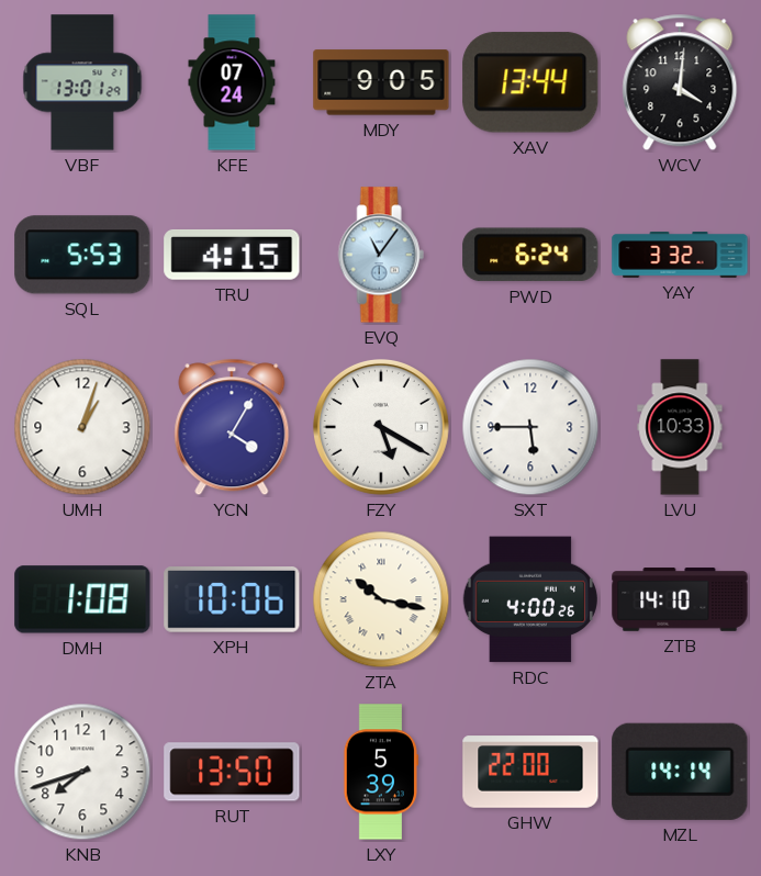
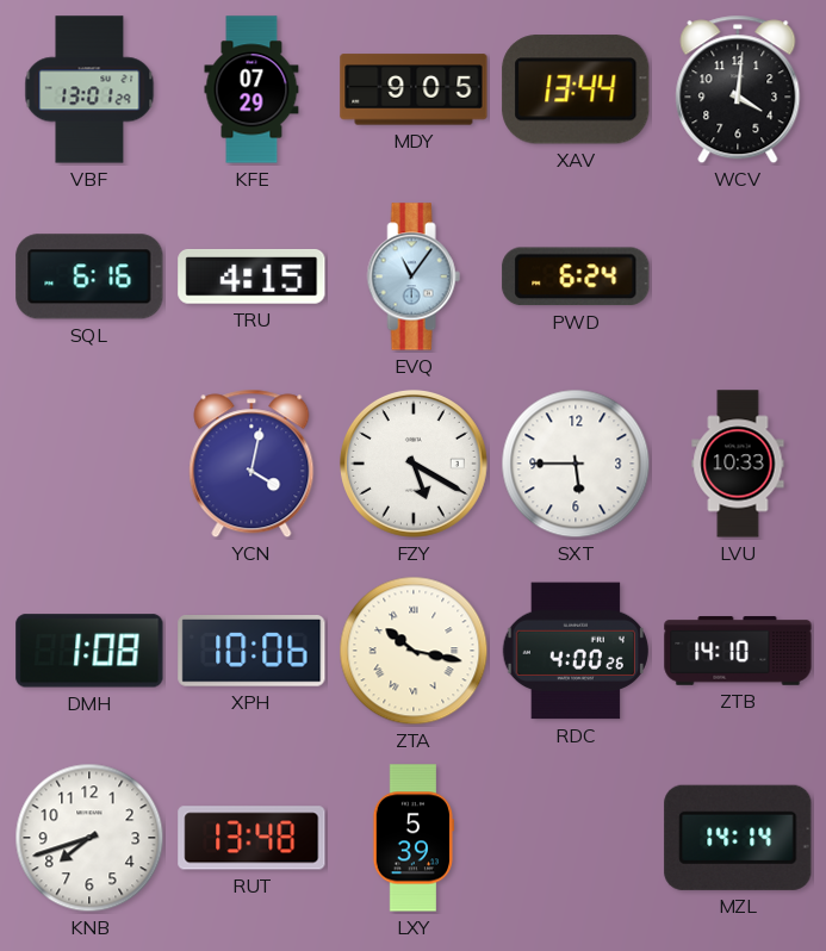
KFE: 07:24 -> 07:29
SQL: 5:53 -> 6:16
YAY: 3:32 -> none
UMH: 1:03 -> none
YCN: 4:05 -> 4:02
RUT: 13:50 -> 13:48
GHW: 22:00 -> none
